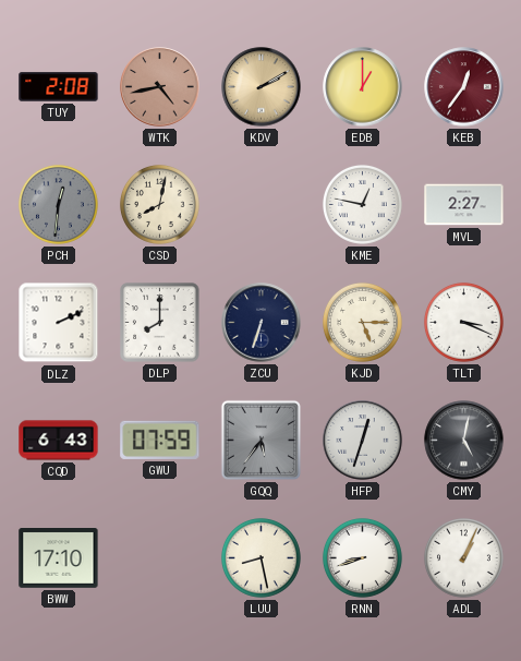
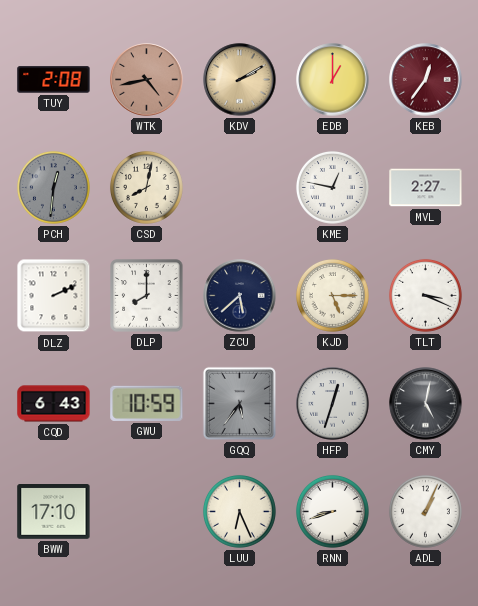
ZCU: 6:33 -> 5:38
GWU: 07:59 -> 10:59
LUU: 8:28 -> 6:26
